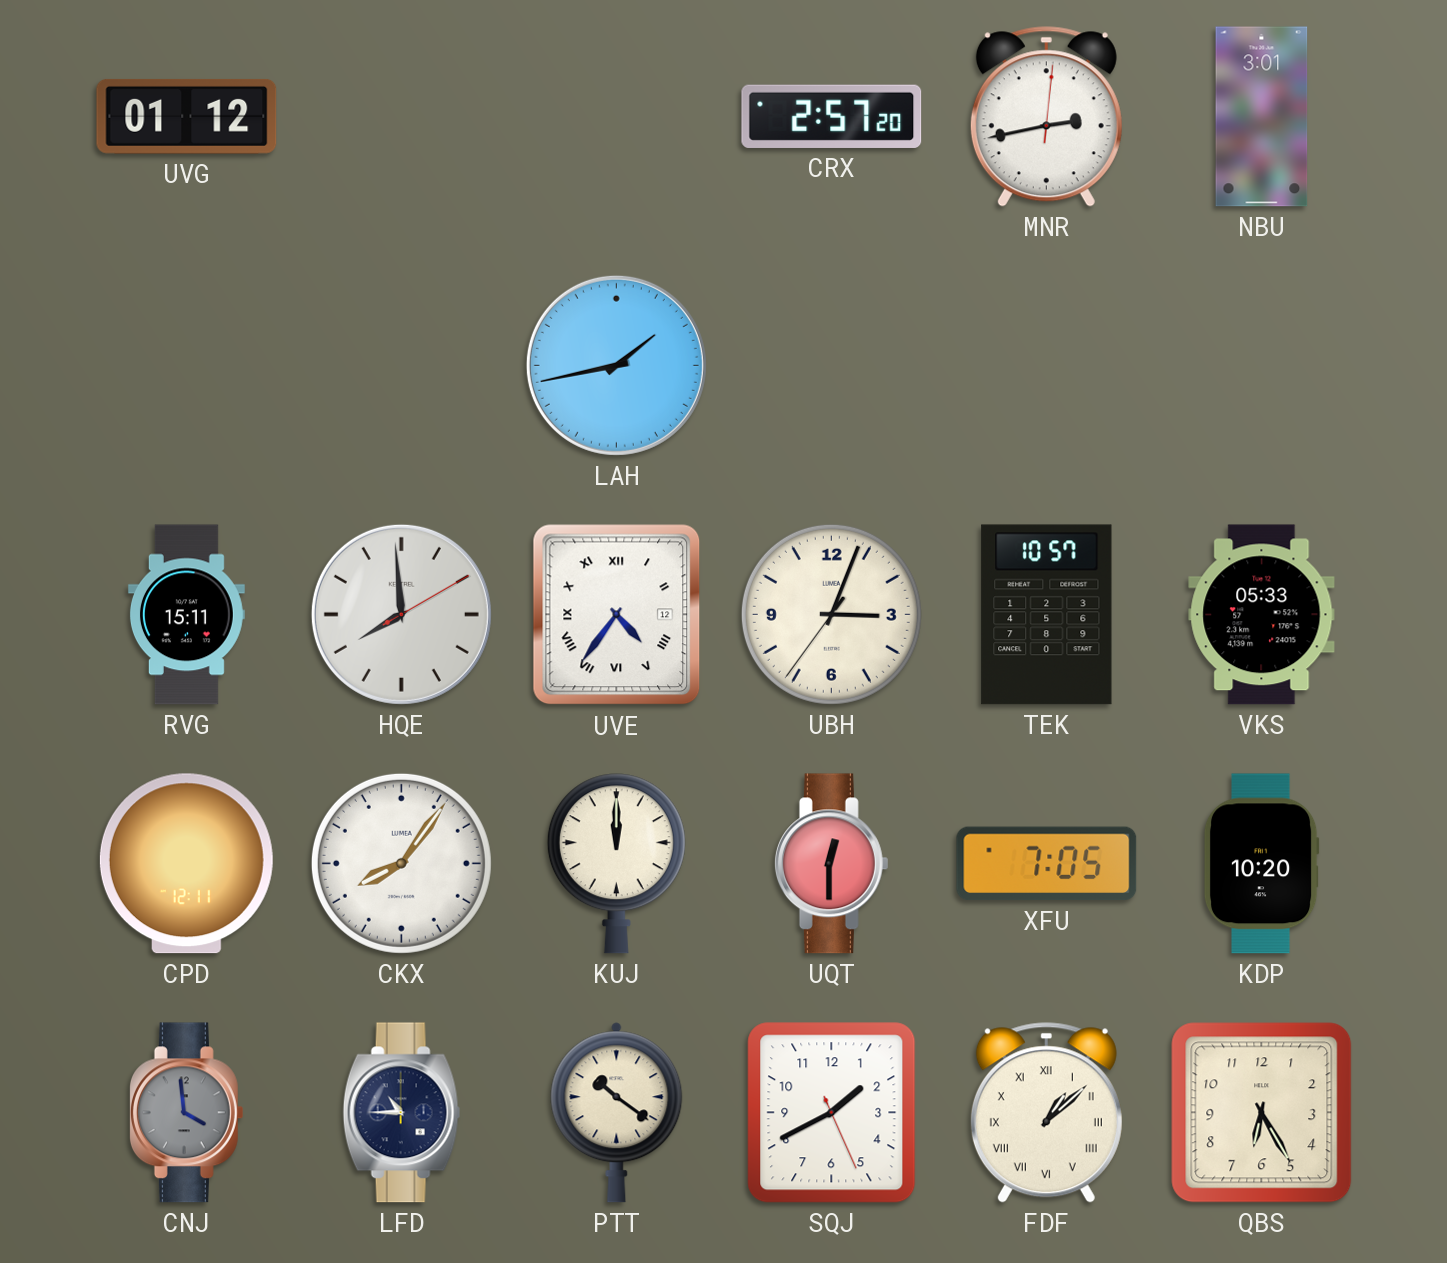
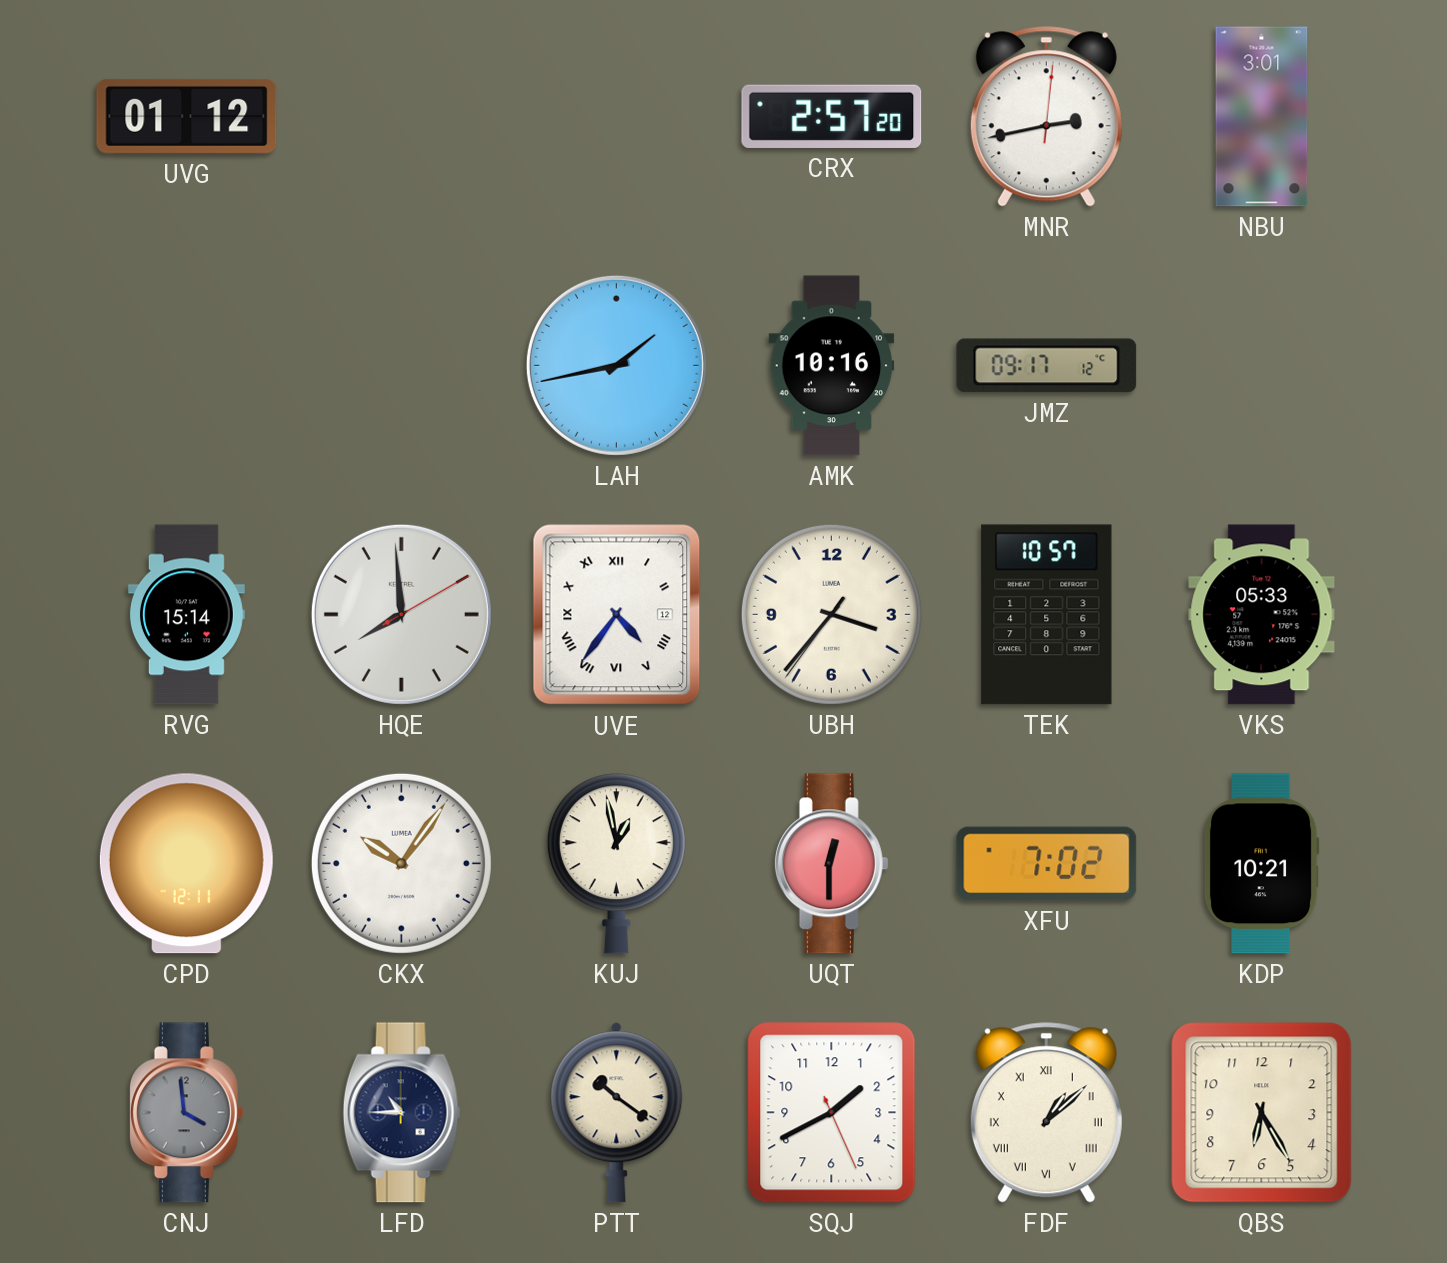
AMK: none -> 10:16
JMZ: none -> 09:17
RVG: 15:11 -> 15:14
UBH: 3:03 -> 3:36
CKX: 8:06 -> 10:06
KUJ: 12:00 -> 12:58
XFU: 7:05 -> 7:02
KDP: 10:20 -> 10:21
